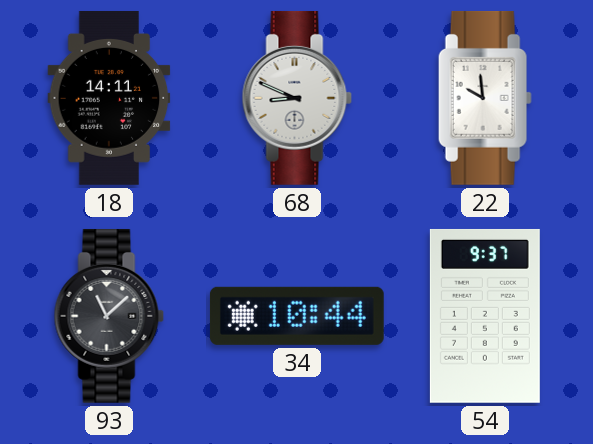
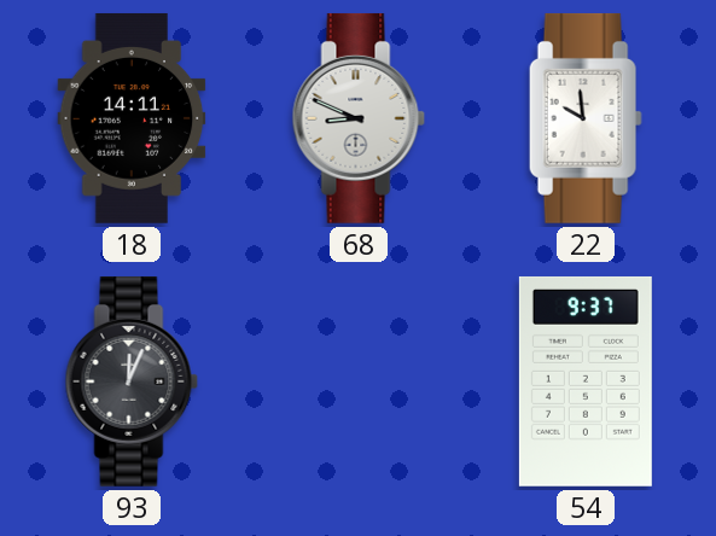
93: 11:08 -> 12:04
34: 10:44 -> none
